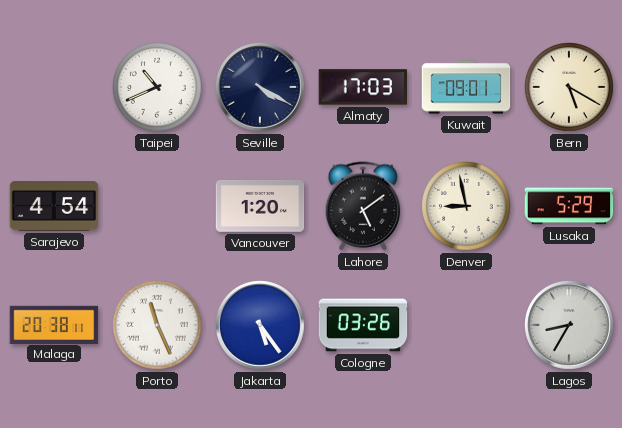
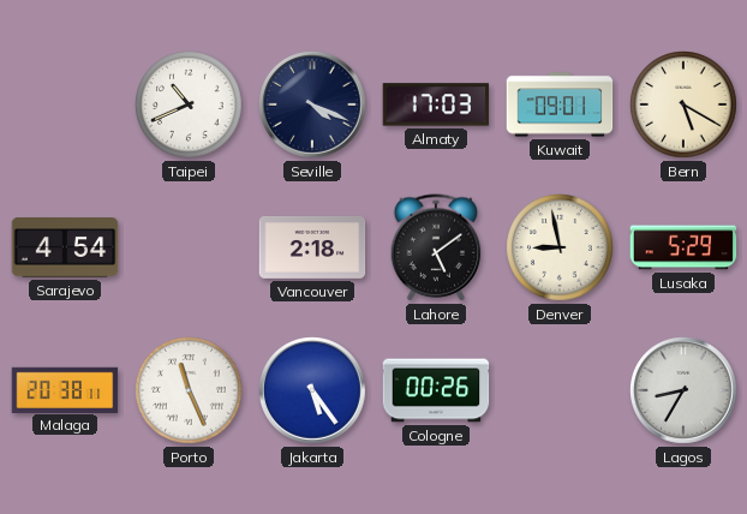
Seville: 4:20 -> 4:19
Vancouver: 1:20 -> 2:18
Cologne: 03:26 -> 00:26
